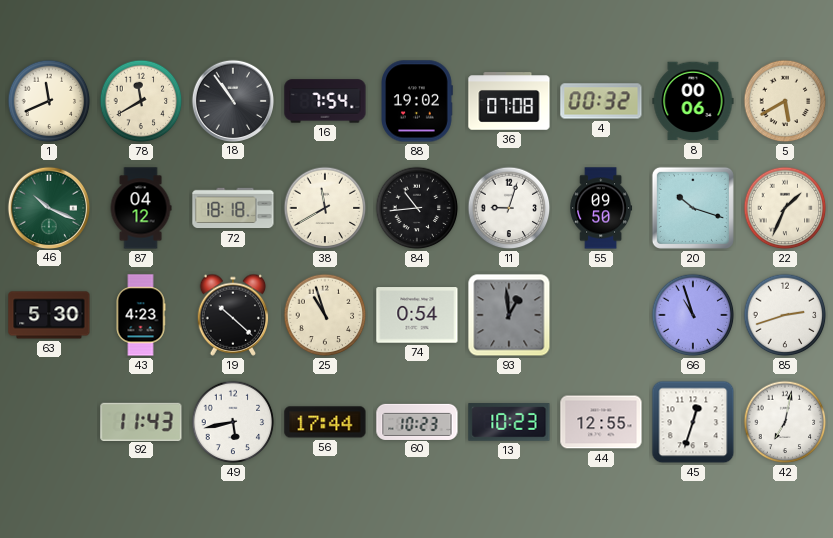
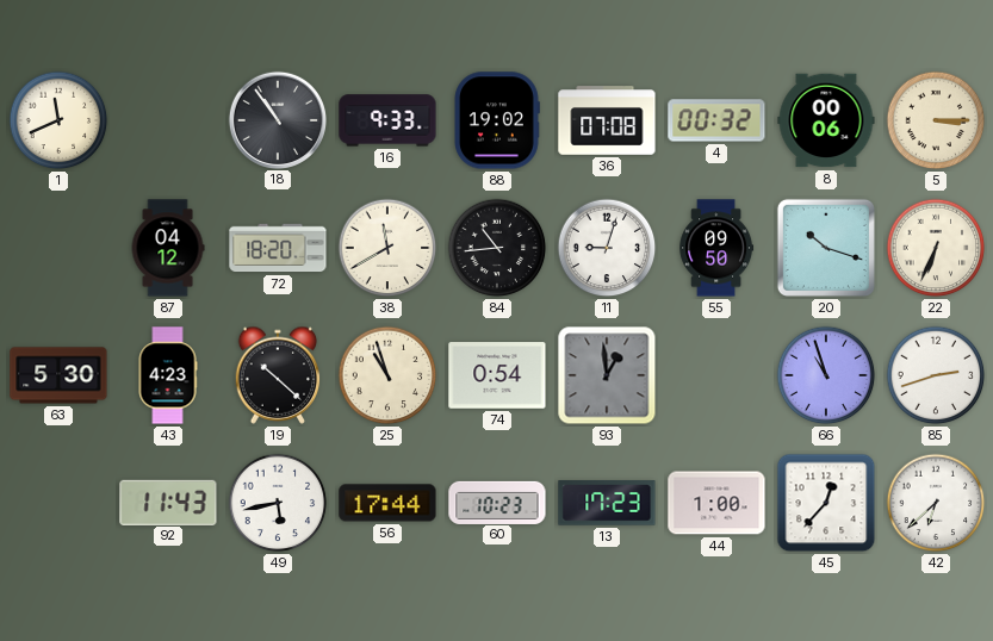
78: 11:40 -> none
16: 7:54 -> 9:33
5: 5:40 -> 3:15
46: 10:19 -> none
72: 18:18 -> 18:20
22: 1:34 -> 6:34
13: 10:23 -> 17:23
44: 12:55 -> 1:00
45: 12:33 -> 12:37
42: 7:02 -> 6:38
